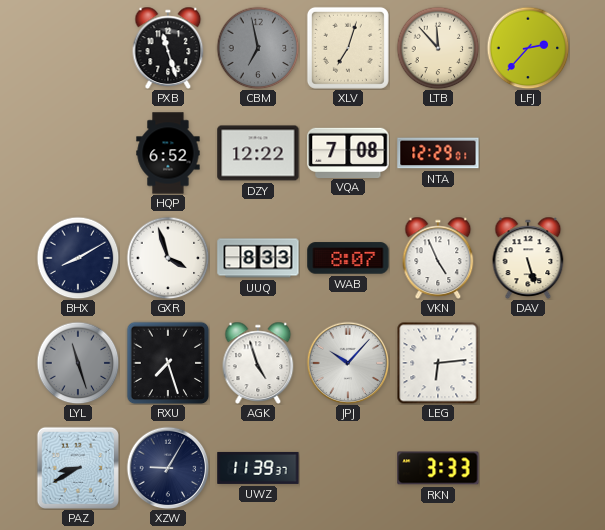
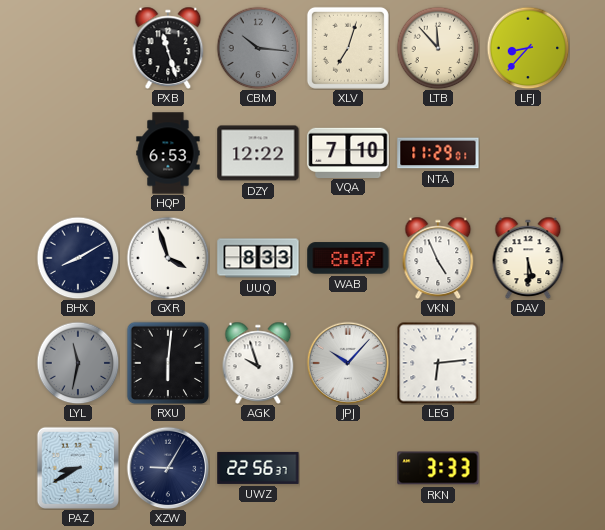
CBM: 6:58 -> 10:16
LFJ: 2:37 -> 8:37
HQP: 6:52 -> 6:53
VQA: 7:08 -> 7:10
NTA: 12:29 -> 11:29
DAV: 5:27 -> 5:30
LYL: 11:27 -> 11:32
RXU: 7:27 -> 6:01
AGK: 4:57 -> 9:57
UWZ: 11:39 -> 22:56
